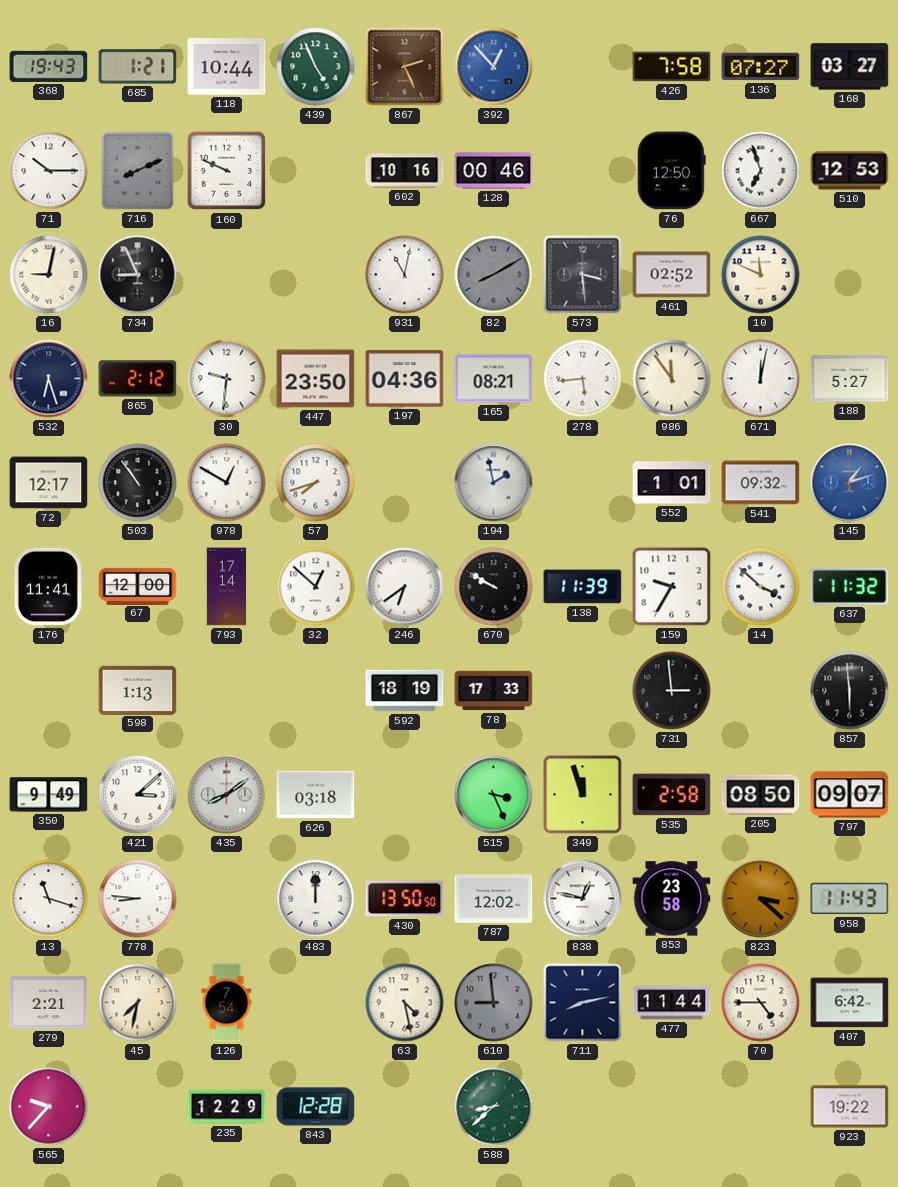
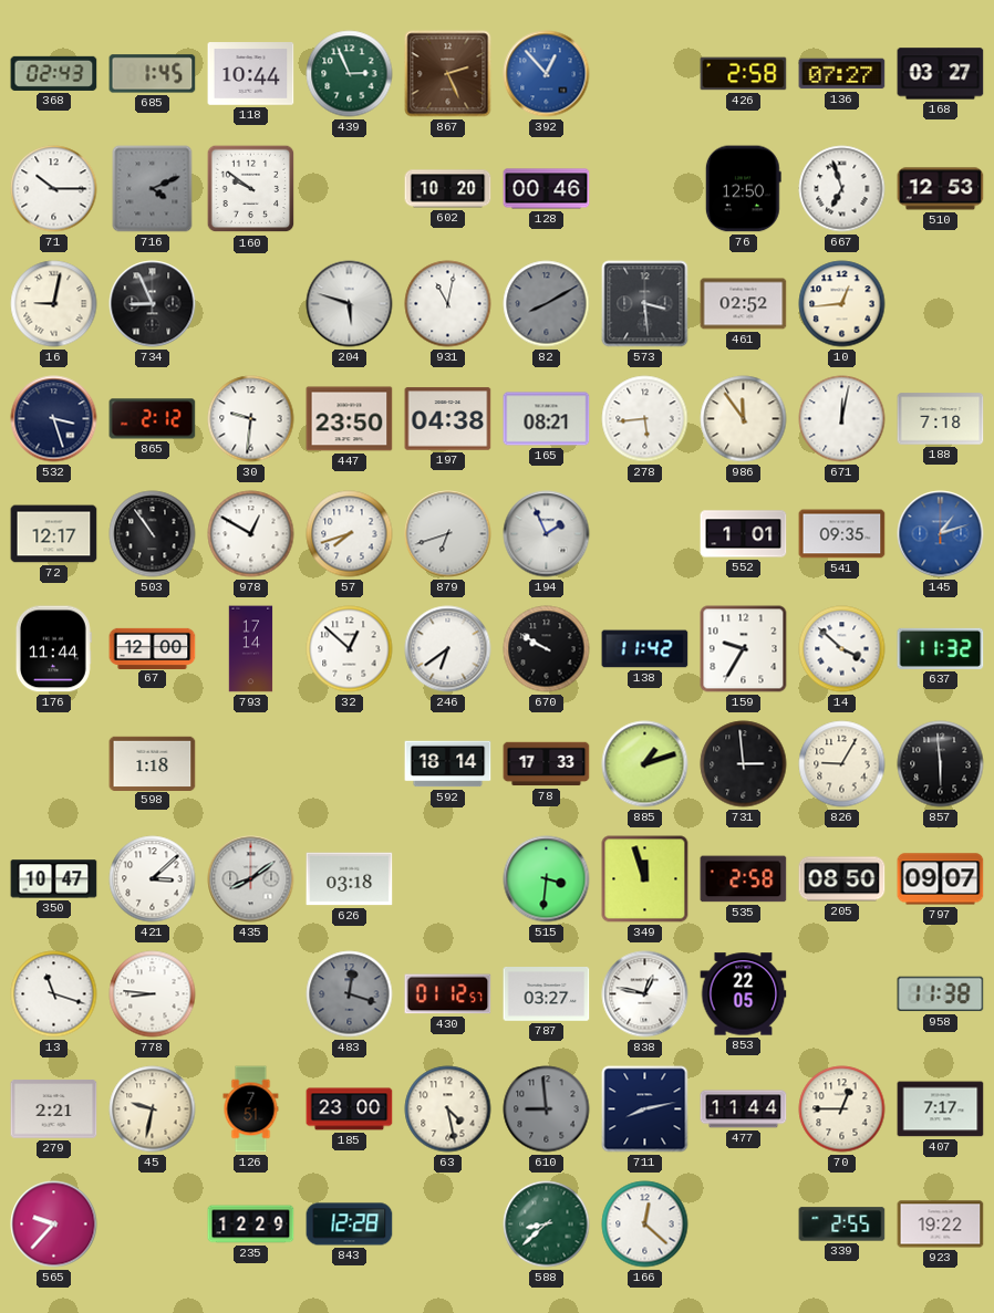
368: 19:43 -> 02:43
685: 1:21 -> 1:45
439: 4:56 -> 2:56
426: 7:58 -> 2:58
716: 8:11 -> 4:11
160: 9:49 -> 9:51
602: 10:16 -> 10:20
204: none -> 5:48
10: 11:49 -> 12:44
532: 6:27 -> 3:27
197: 04:36 -> 04:38
188: 5:27 -> 7:18
879: none -> 6:42
194: 1:58 -> 1:56
541: 09:32 -> 09:35
176: 11:41 -> 11:44
138: 11:39 -> 11:42
598: 1:13 -> 1:18
592: 18:19 -> 18:14
885: none -> 1:12
826: none -> 9:05
350: 9:49 -> 10:47
515: 3:26 -> 3:31
483: 12:00 -> 12:18
483 dial: white -> grey
430: 13:50 -> 01:12
787: 12:02 -> 03:27
853: 23:58 -> 22:05
823: 3:22 -> none
958: 11:43 -> 11:38
45: 7:32 -> 9:32
126: 7:54 -> 7:51
185: none -> 23:00
70: 4:45 -> 12:45
407: 6:42 -> 7:17
166: none -> 12:22
339: none -> 2:55
